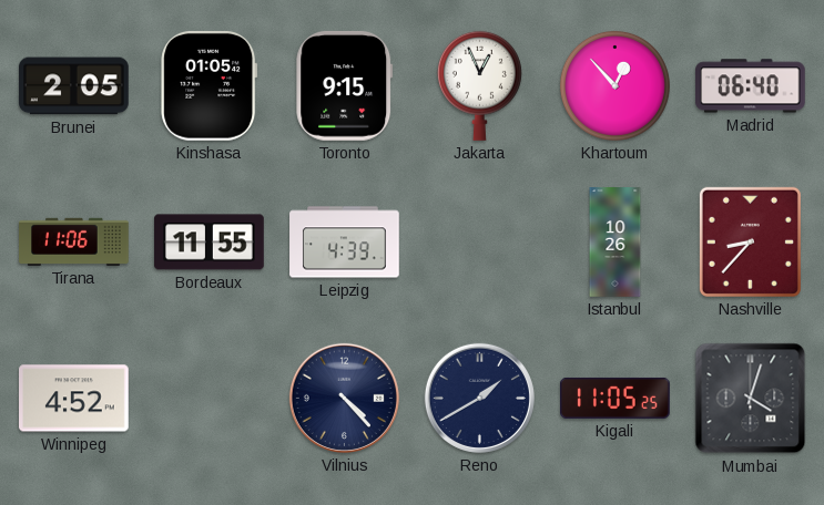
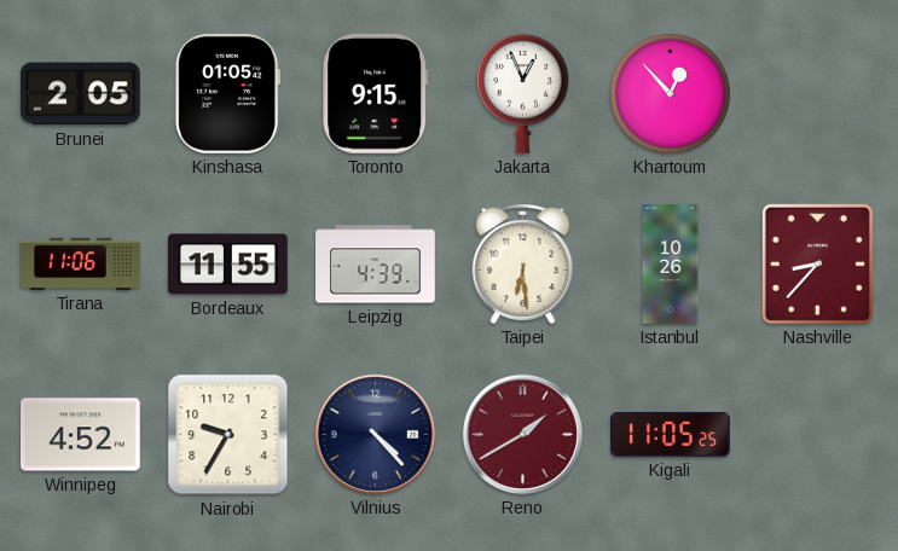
Madrid: 06:40 -> none
Taipei: none -> 6:29
Nairobi: none -> 9:35
Reno dial: navy -> burgundy
Mumbai: 4:03 -> none
